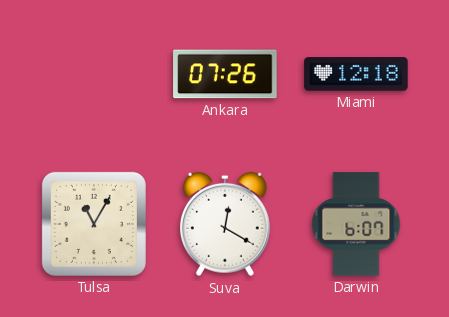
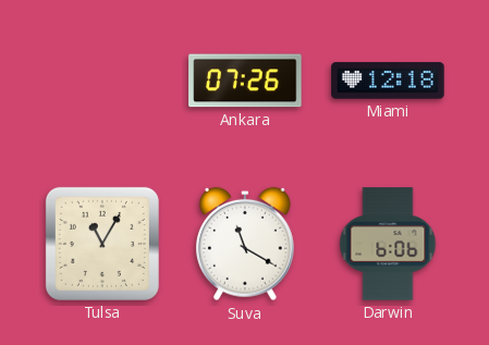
Suva: 12:20 -> 11:20
Darwin: 6:07 -> 6:06
